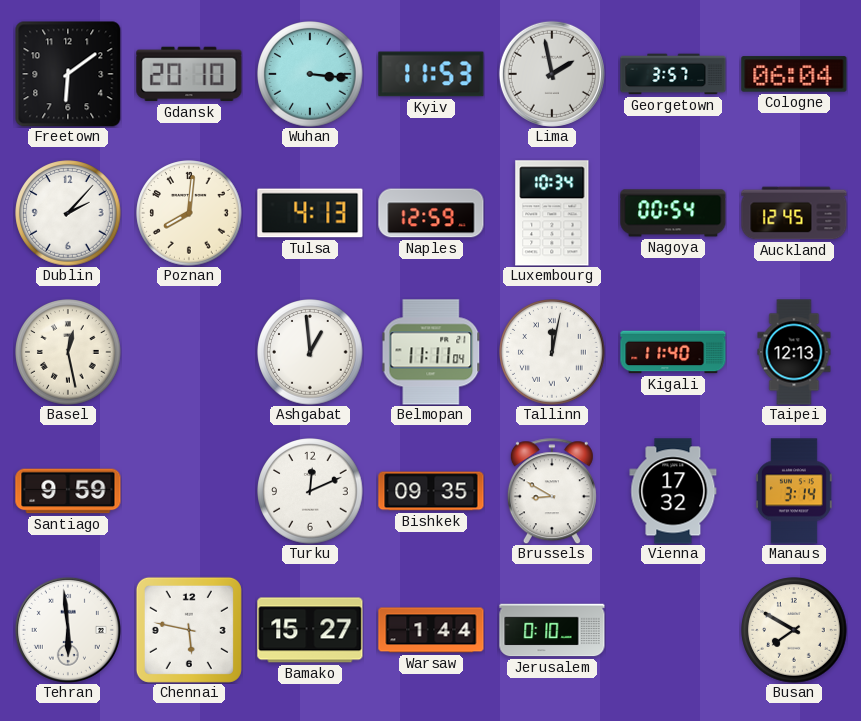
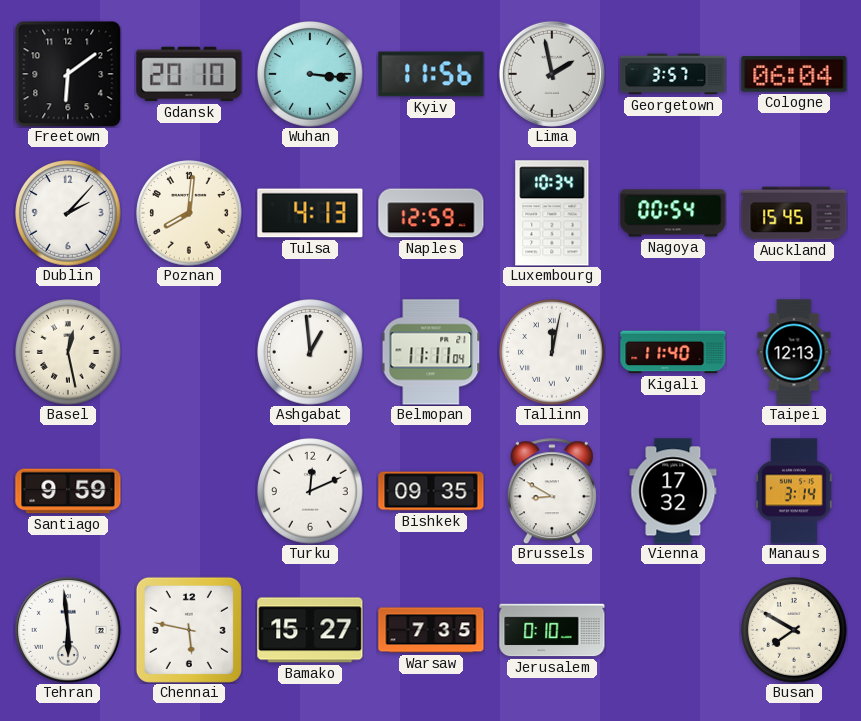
Kyiv: 11:53 -> 11:56
Auckland: 12:45 -> 15:45
Warsaw: 1:44 -> 7:35
